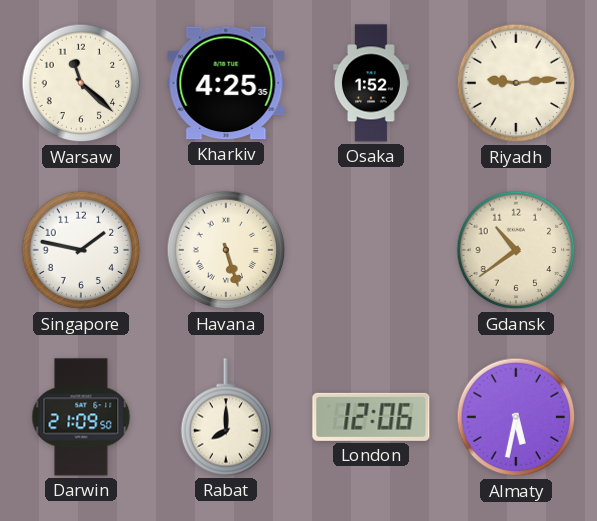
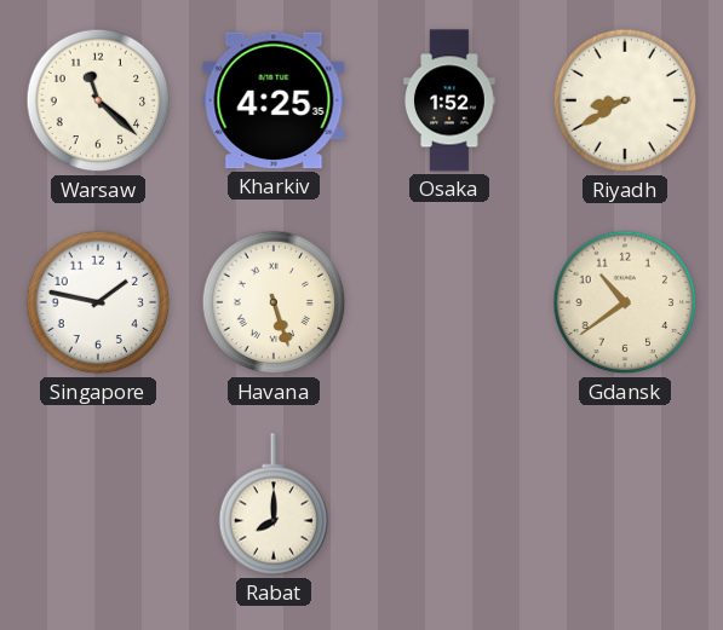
Riyadh: 9:14 -> 8:40
Darwin: 21:09 -> none
London: 12:06 -> none
Almaty: 5:32 -> none
